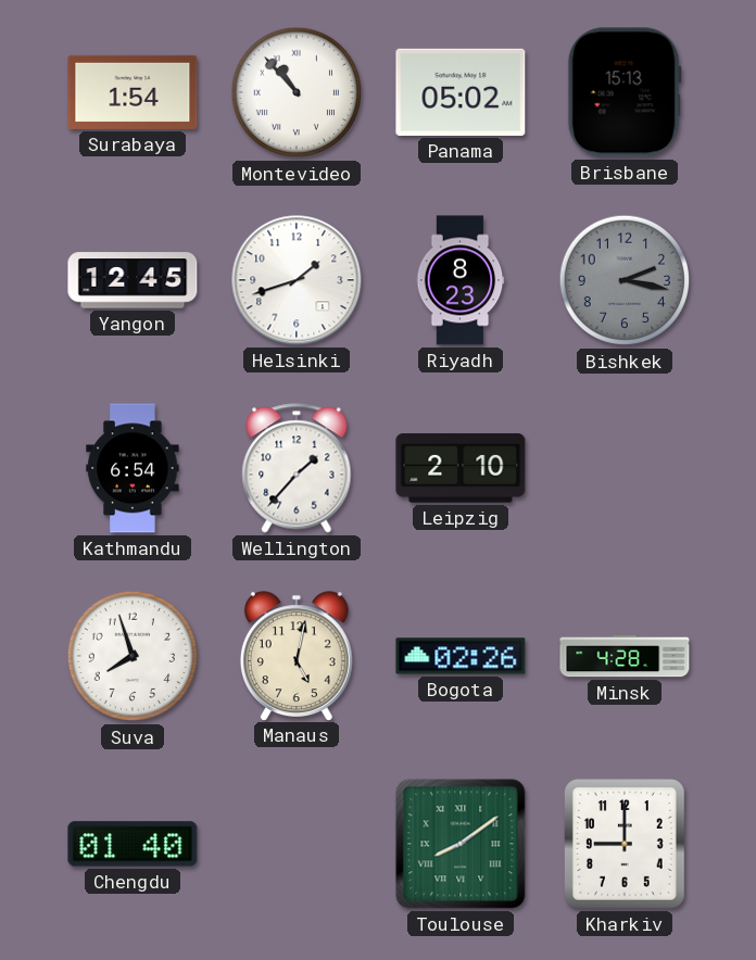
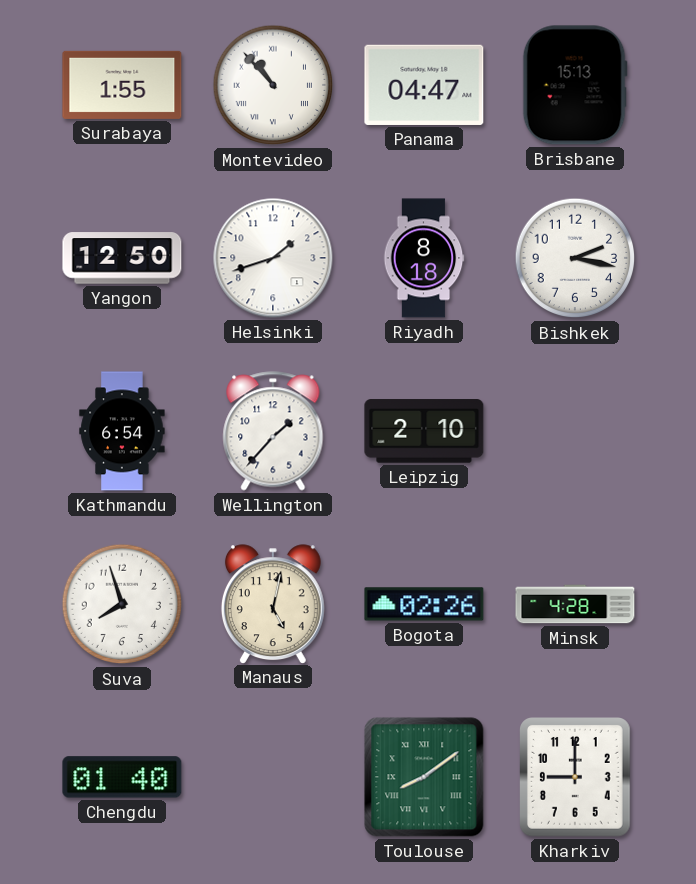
Surabaya: 1:54 -> 1:55
Panama: 05:02 -> 04:47
Yangon: 12:45 -> 12:50
Riyadh: 8:23 -> 8:18
Bishkek dial: grey -> white
